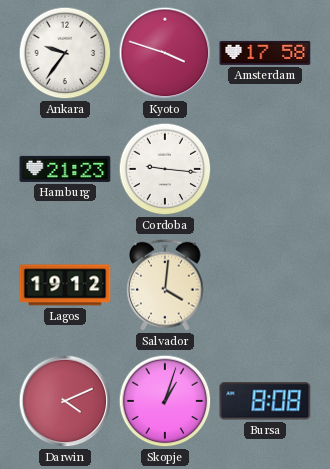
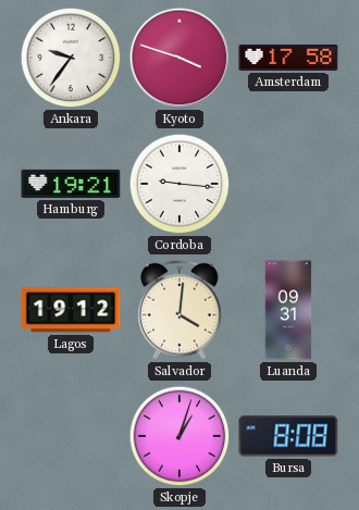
Hamburg: 21:23 -> 19:21
Luanda: none -> 09:31
Darwin: 4:11 -> none
